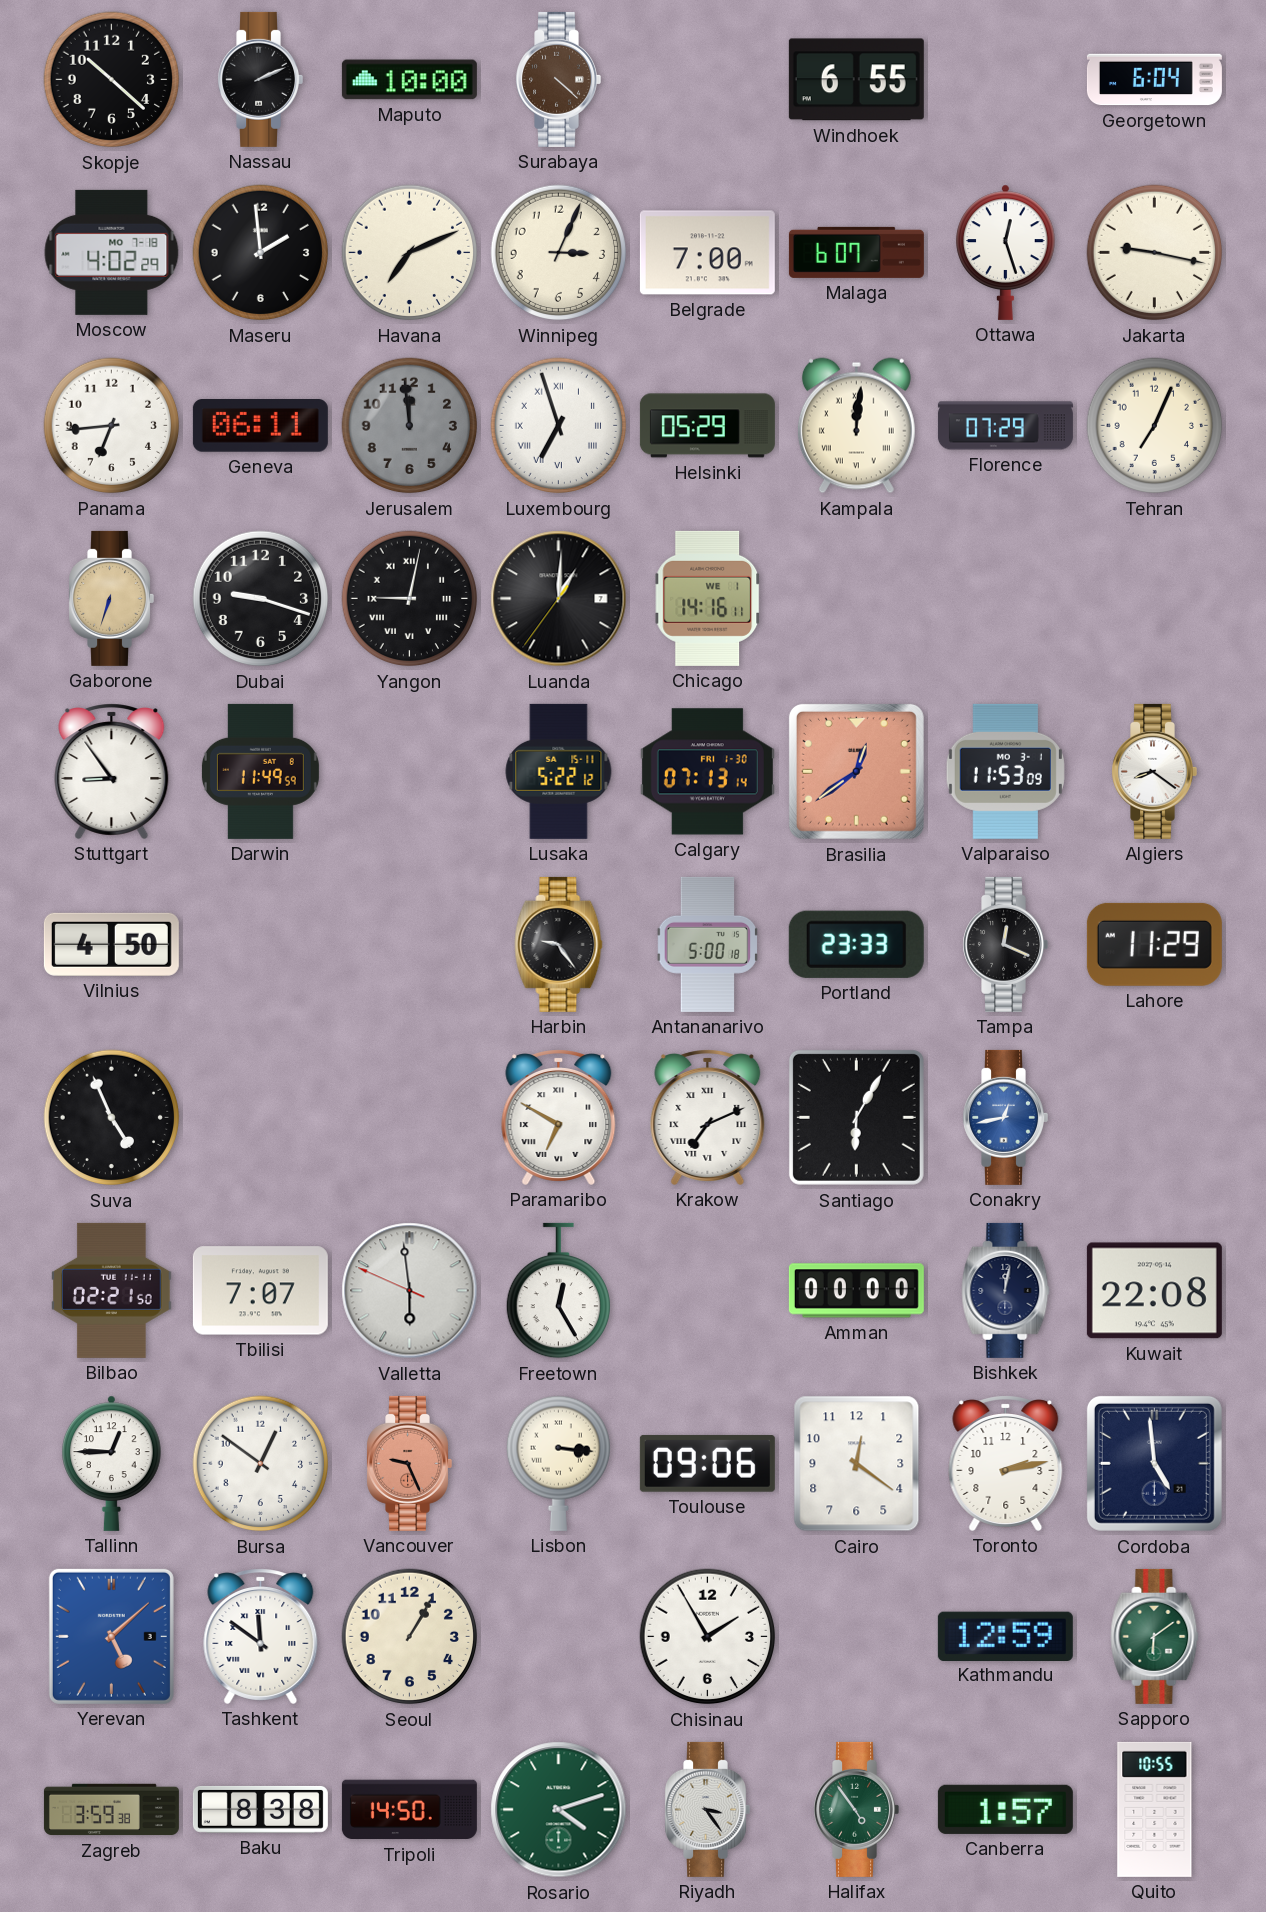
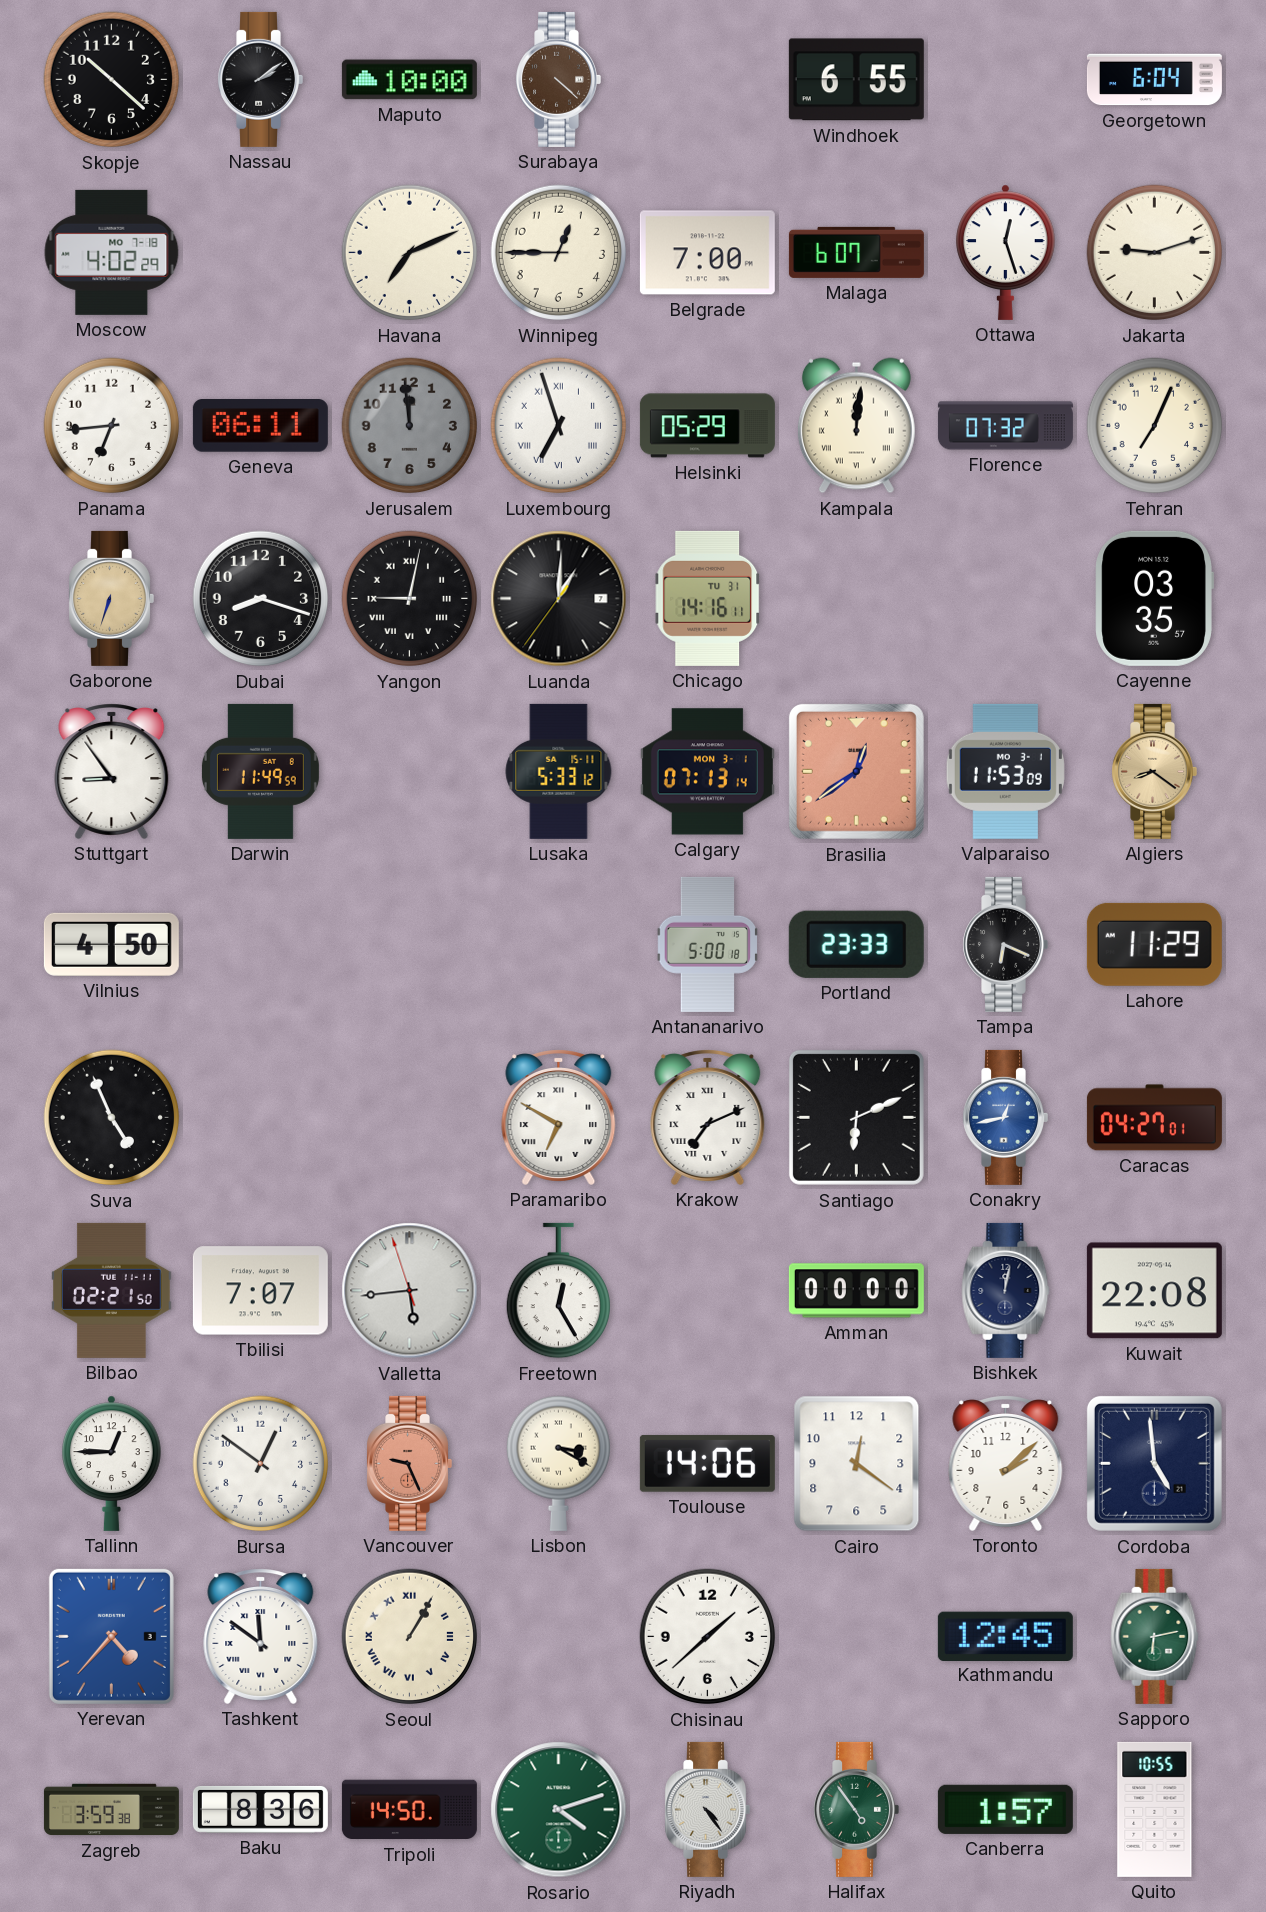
Nassau: 2:11 -> 2:09
Maseru: 1:59 -> none
Winnipeg: 3:04 -> 12:45
Jakarta: 9:17 -> 9:12
Florence: 07:29 -> 07:32
Dubai: 9:18 -> 8:18
Chicago date: WE 1 -> TU 31
Cayenne: none -> 03:35
Lusaka: 5:22 -> 5:33
Calgary date: FRI 1-30 -> MON 3-1
Algiers dial: white -> champagne
Harbin: 9:24 -> none
Tampa: 12:19 -> 6:19
Santiago: 6:05 -> 6:11
Caracas: none -> 04:27
Valletta: 5:58 -> 5:43
Lisbon: 3:16 -> 3:20
Toulouse: 09:06 -> 14:06
Toronto: 2:13 -> 2:08
Yerevan: 5:08 -> 4:37
Seoul numerals: Arabic -> Roman
Chisinau: 1:55 -> 1:38
Kathmandu: 12:59 -> 12:45
Sapporo: 6:09 -> 6:13
Baku: 8:38 -> 8:36
Riyadh: 3:24 -> 4:24
